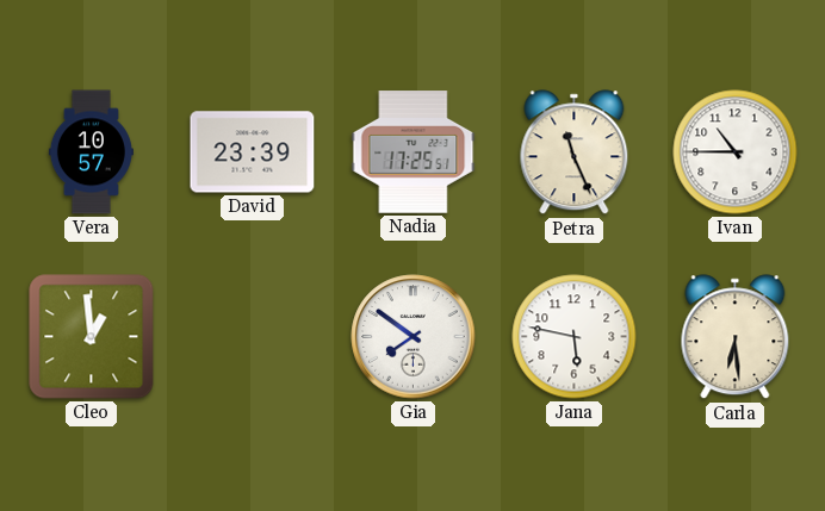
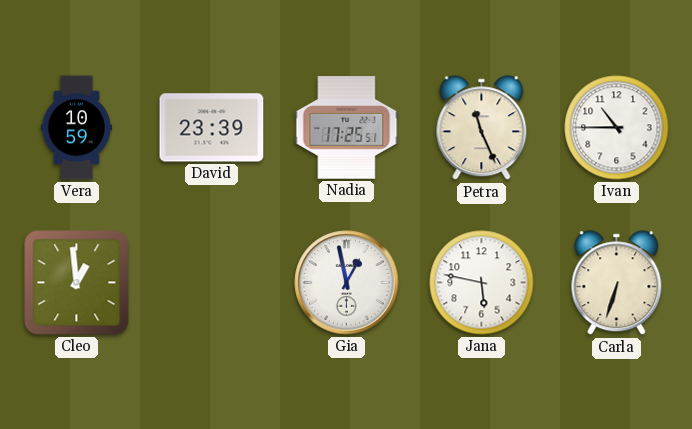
Vera: 10:57 -> 10:59
Gia: 7:51 -> 12:58
Carla: 6:29 -> 6:33
